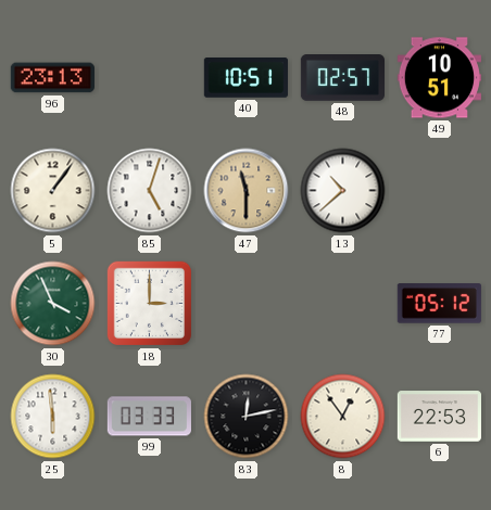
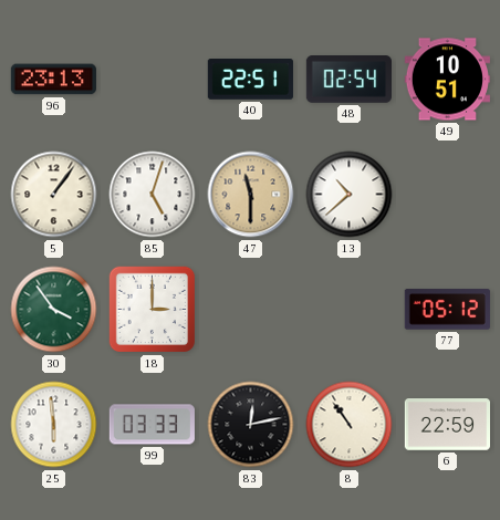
40: 10:51 -> 22:51
48: 02:57 -> 02:54
30: 3:56 -> 3:54
8: 12:54 -> 10:54
6: 22:53 -> 22:59
